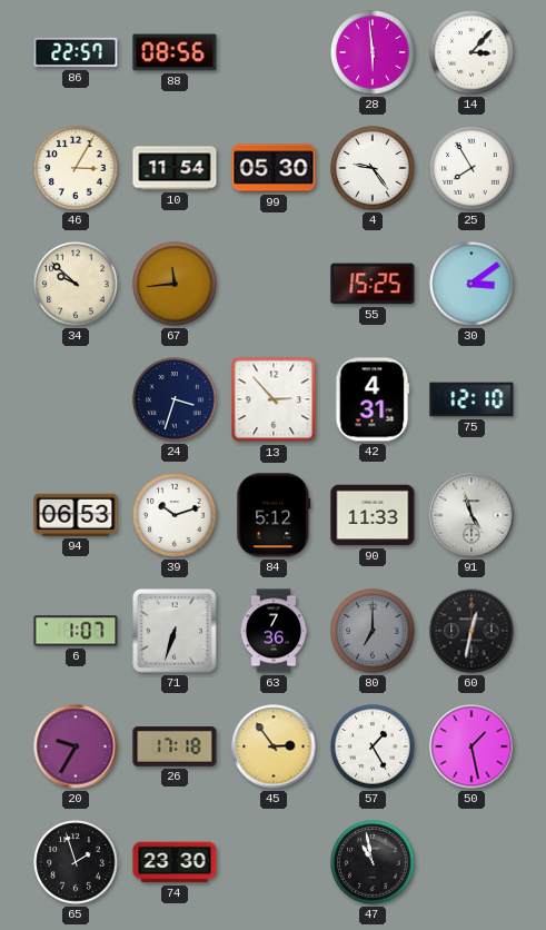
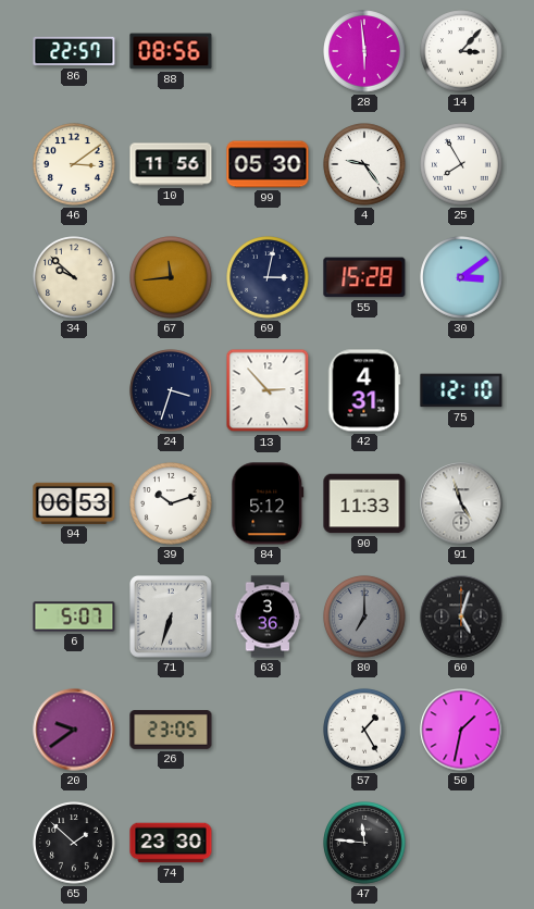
46: 3:05 -> 3:09
10: 11:54 -> 11:56
69: none -> 3:02
55: 15:25 -> 15:28
6: 1:07 -> 5:07
63: 7:36 -> 3:36
60: 12:32 -> 5:03
20: 9:35 -> 9:39
26: 17:18 -> 23:05
45: 2:54 -> none
50: 1:28 -> 1:32
65: 1:57 -> 1:52
47: 10:58 -> 11:46
